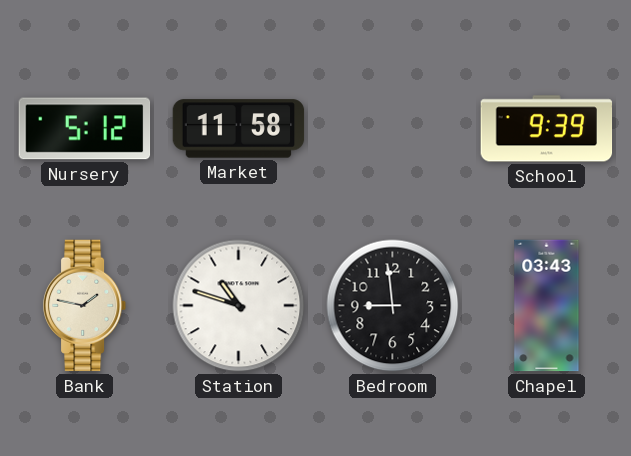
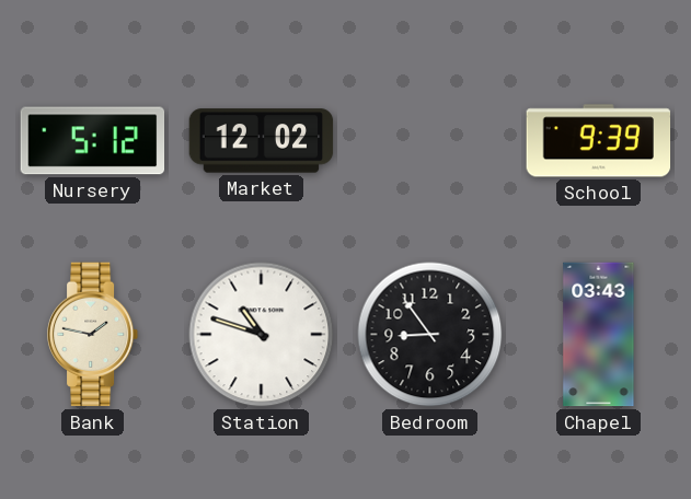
Market: 11:58 -> 12:02
Bedroom: 8:59 -> 8:54
